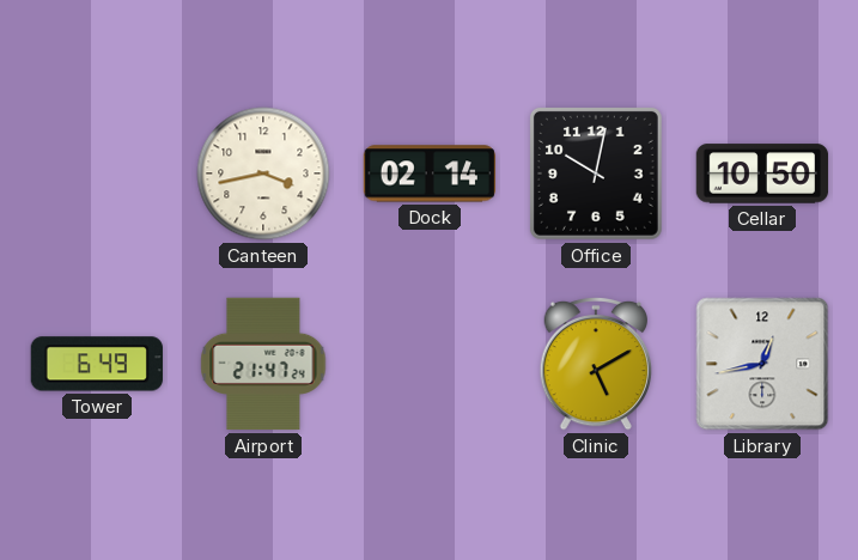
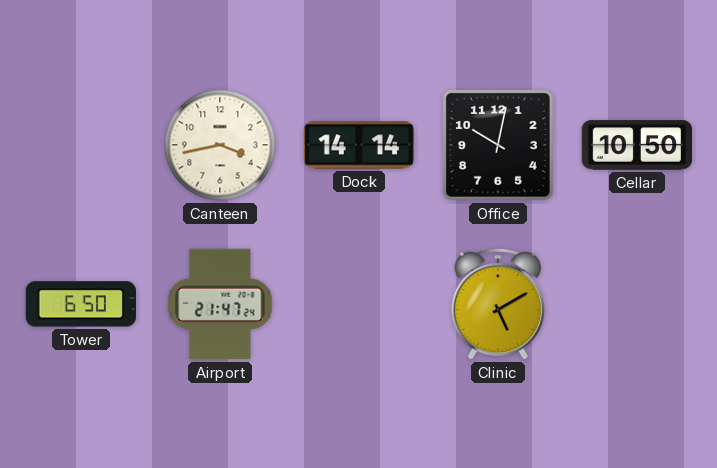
Dock: 02:14 -> 14:14
Tower: 6:49 -> 6:50
Library: 12:43 -> none
